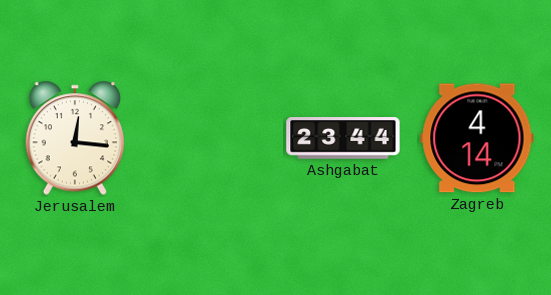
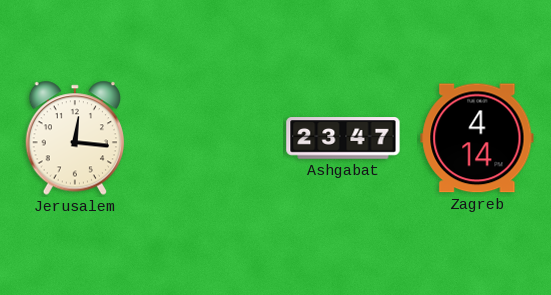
Ashgabat: 23:44 -> 23:47
